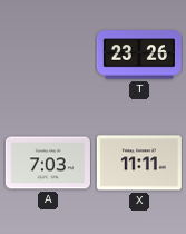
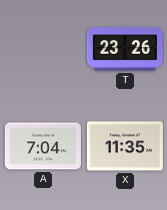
A: 7:03 -> 7:04
X: 11:11 -> 11:35
